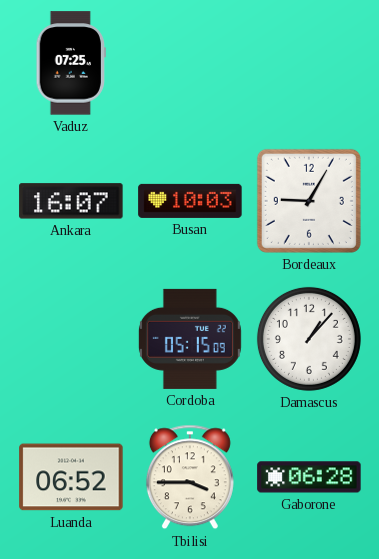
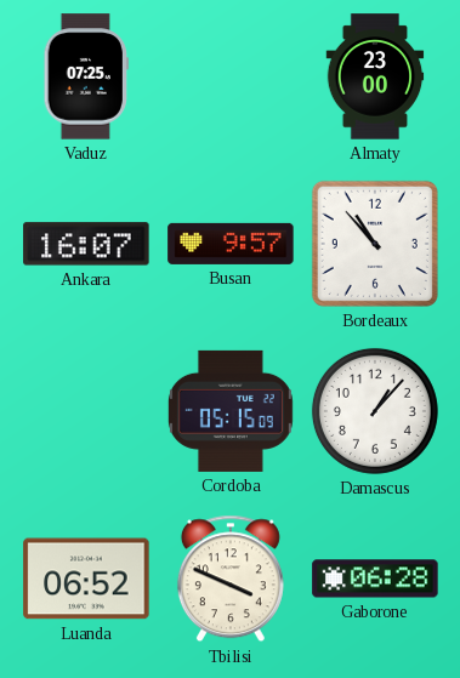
Almaty: none -> 23:00
Busan: 10:03 -> 9:57
Bordeaux: 9:05 -> 10:53
Tbilisi: 3:45 -> 3:49
